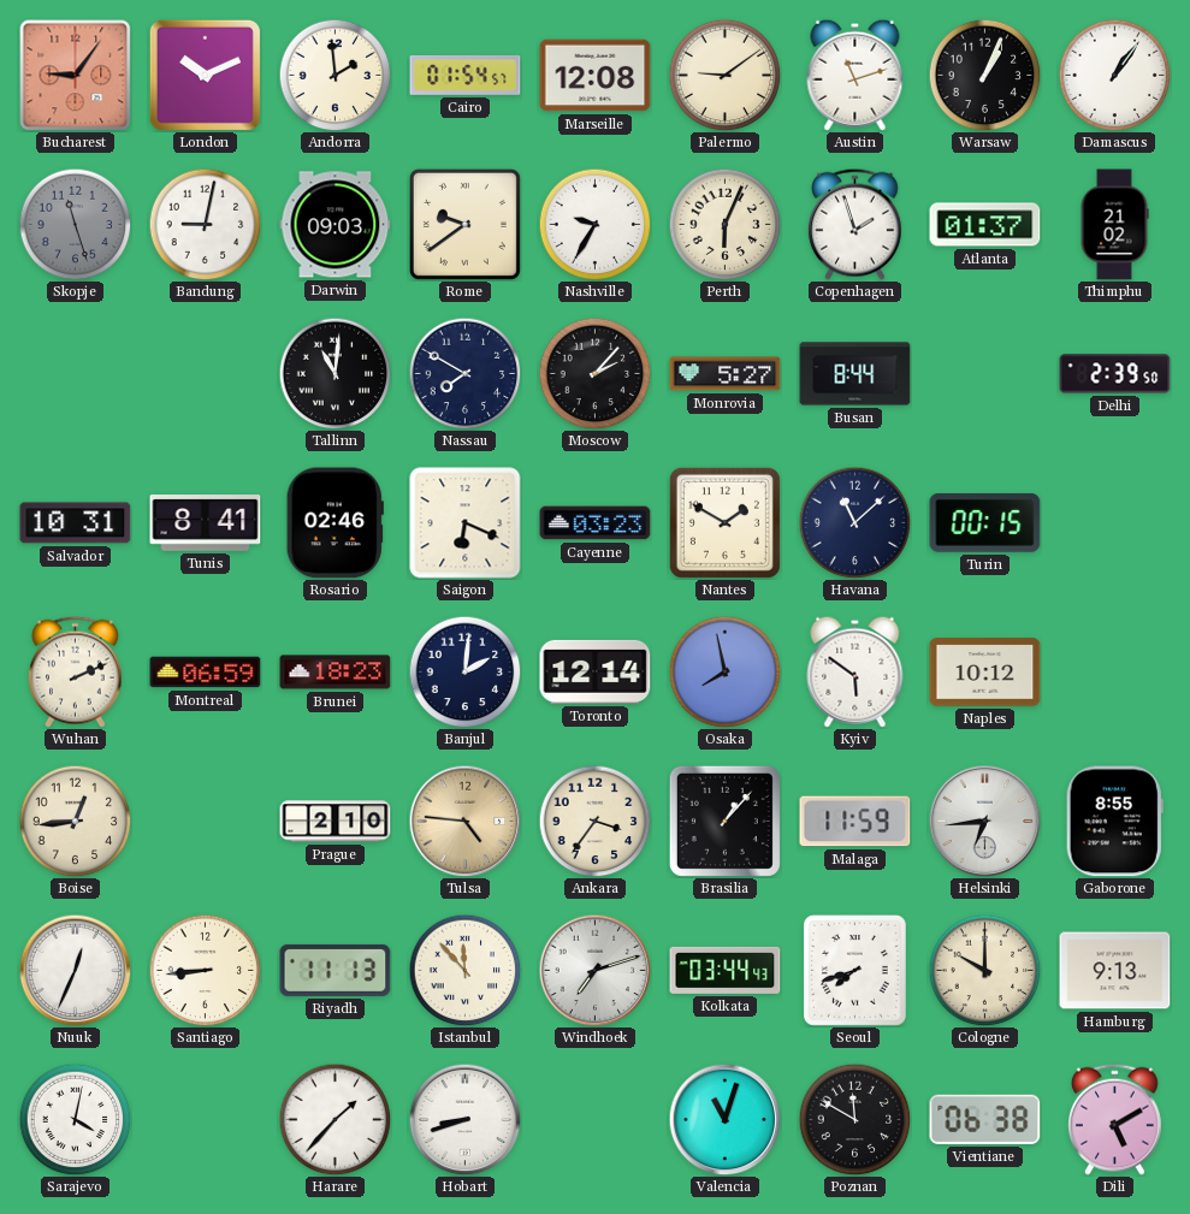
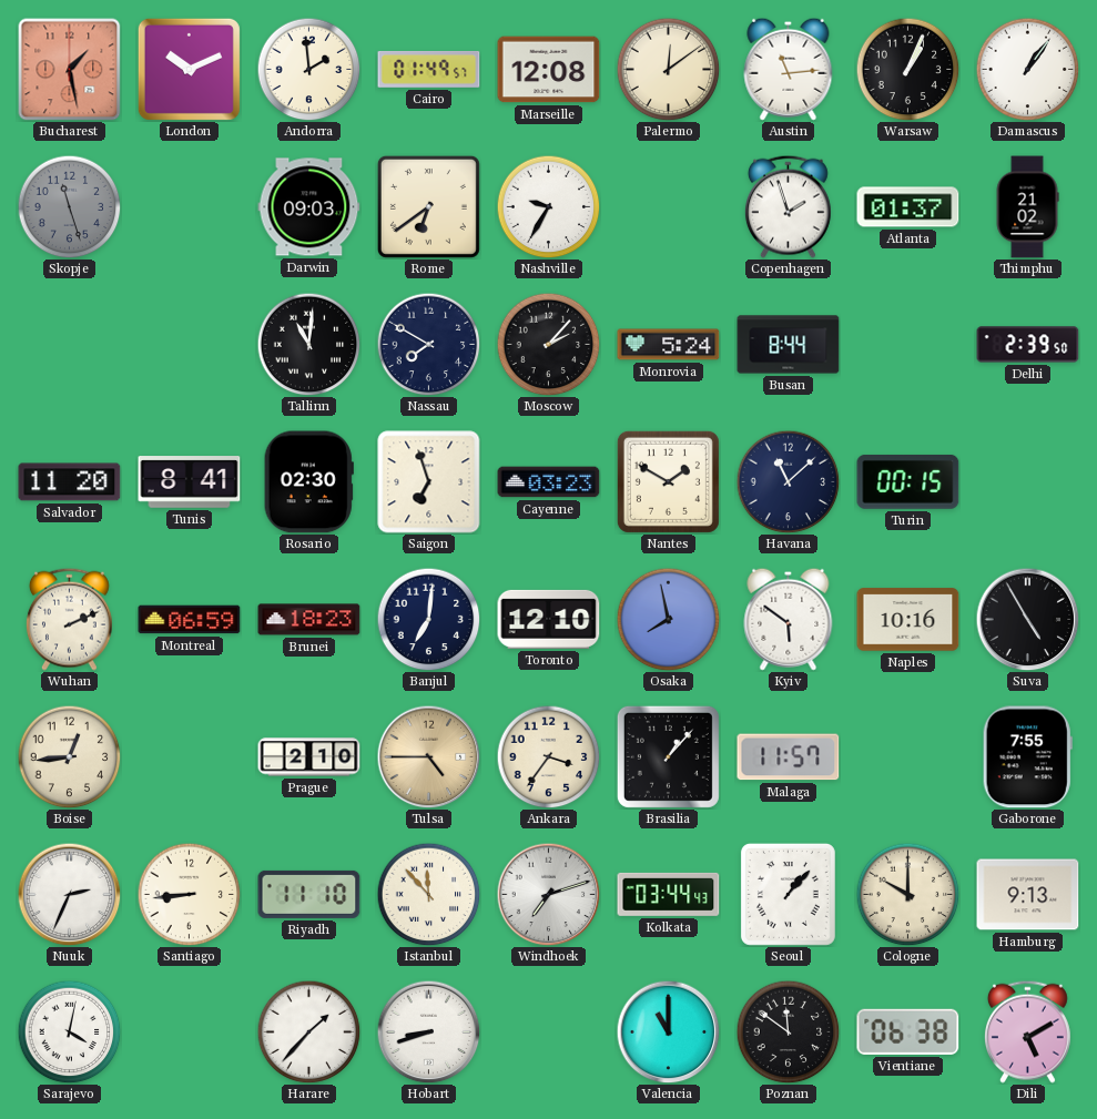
Bucharest: 9:06 -> 1:28
Cairo: 01:54 -> 01:49
Palermo: 9:09 -> 12:09
Austin: 11:12 -> 11:14
Bandung: 9:02 -> none
Rome: 9:39 -> 6:39
Perth: 6:04 -> none
Monrovia: 5:27 -> 5:24
Salvador: 10:31 -> 11:20
Rosario: 02:46 -> 02:30
Saigon: 6:19 -> 6:57
Banjul: 2:01 -> 7:01
Toronto: 12:14 -> 12:10
Naples: 10:12 -> 10:16
Suva: none -> 4:55
Tulsa: 4:46 -> 4:45
Malaga: 11:59 -> 11:57
Helsinki: 6:44 -> none
Gaborone: 8:55 -> 7:55
Nuuk: 12:34 -> 2:34
Riyadh: 11:13 -> 11:10
Seoul: 7:42 -> 1:07
Valencia: 11:03 -> 11:00
Poznan: 11:50 -> 11:51
